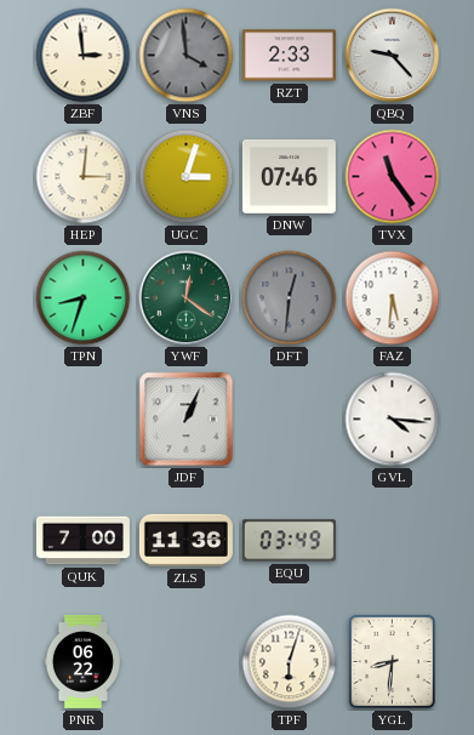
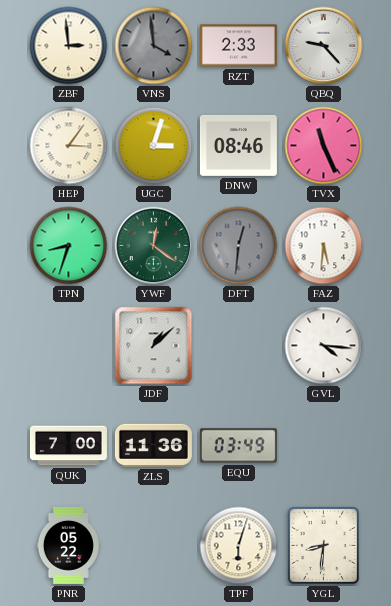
HEP: 3:01 -> 3:06
DNW: 07:46 -> 08:46
TVX: 11:24 -> 11:26
JDF: 1:04 -> 1:08
PNR: 06:22 -> 05:22
